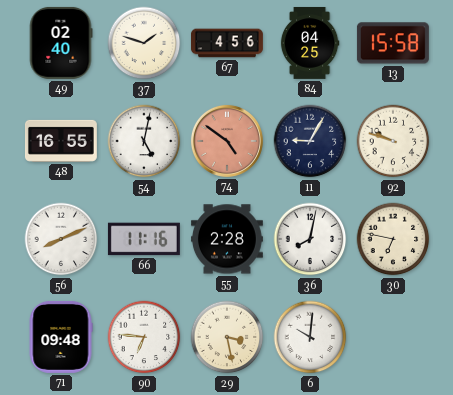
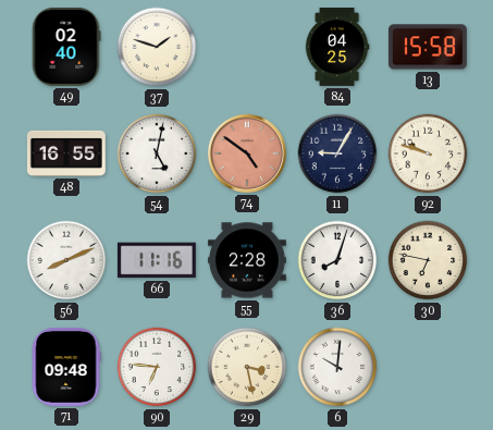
67: 4:56 -> none
36: 8:02 -> 8:03
